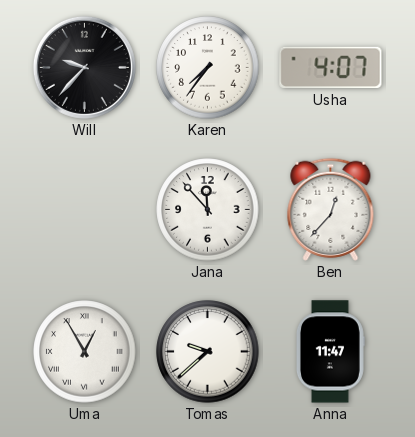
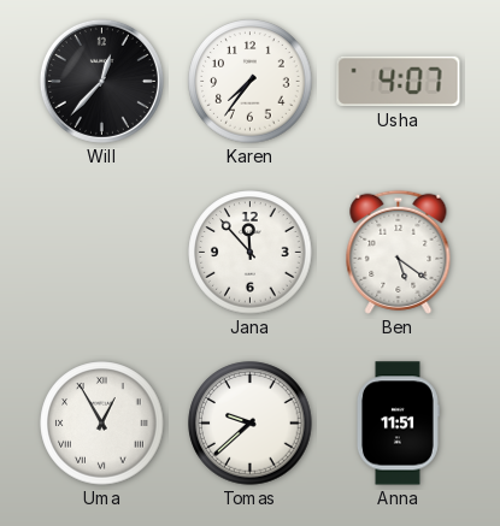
Will: 9:37 -> 12:37
Ben: 12:37 -> 5:21
Anna: 11:47 -> 11:51
